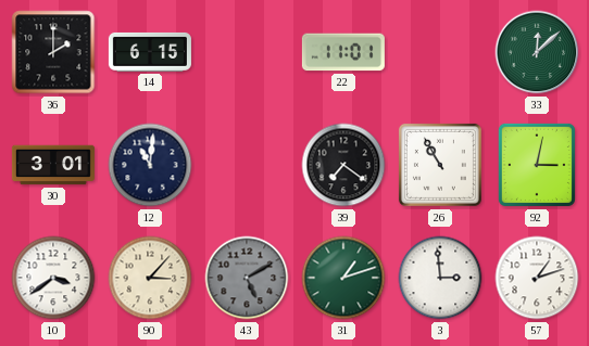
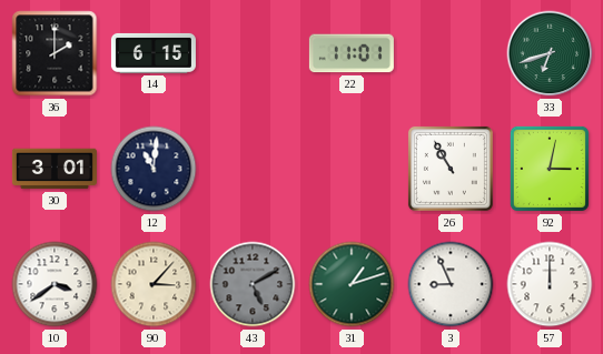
33: 12:08 -> 6:42
39: 7:21 -> none
3: 2:59 -> 8:56
57: 1:12 -> 12:00
